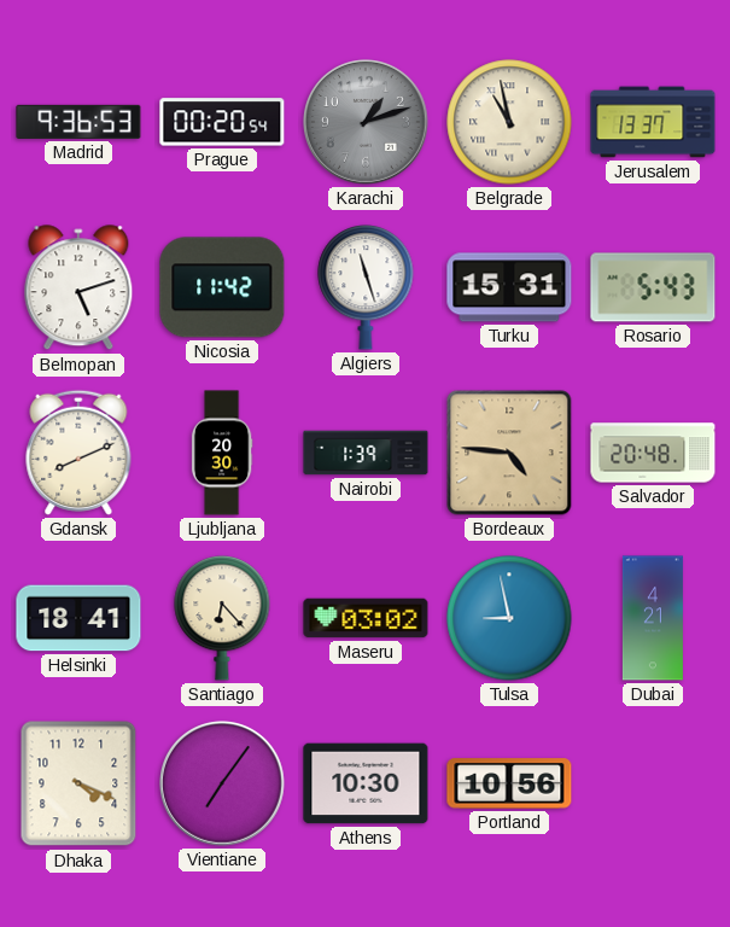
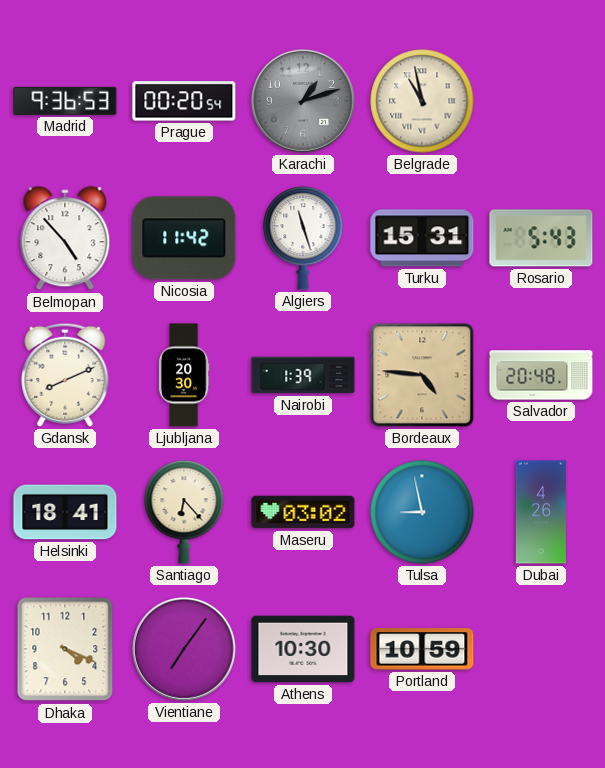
Jerusalem: 13:37 -> none
Belmopan: 5:12 -> 4:53
Dubai: 4:21 -> 4:26
Portland: 10:56 -> 10:59
